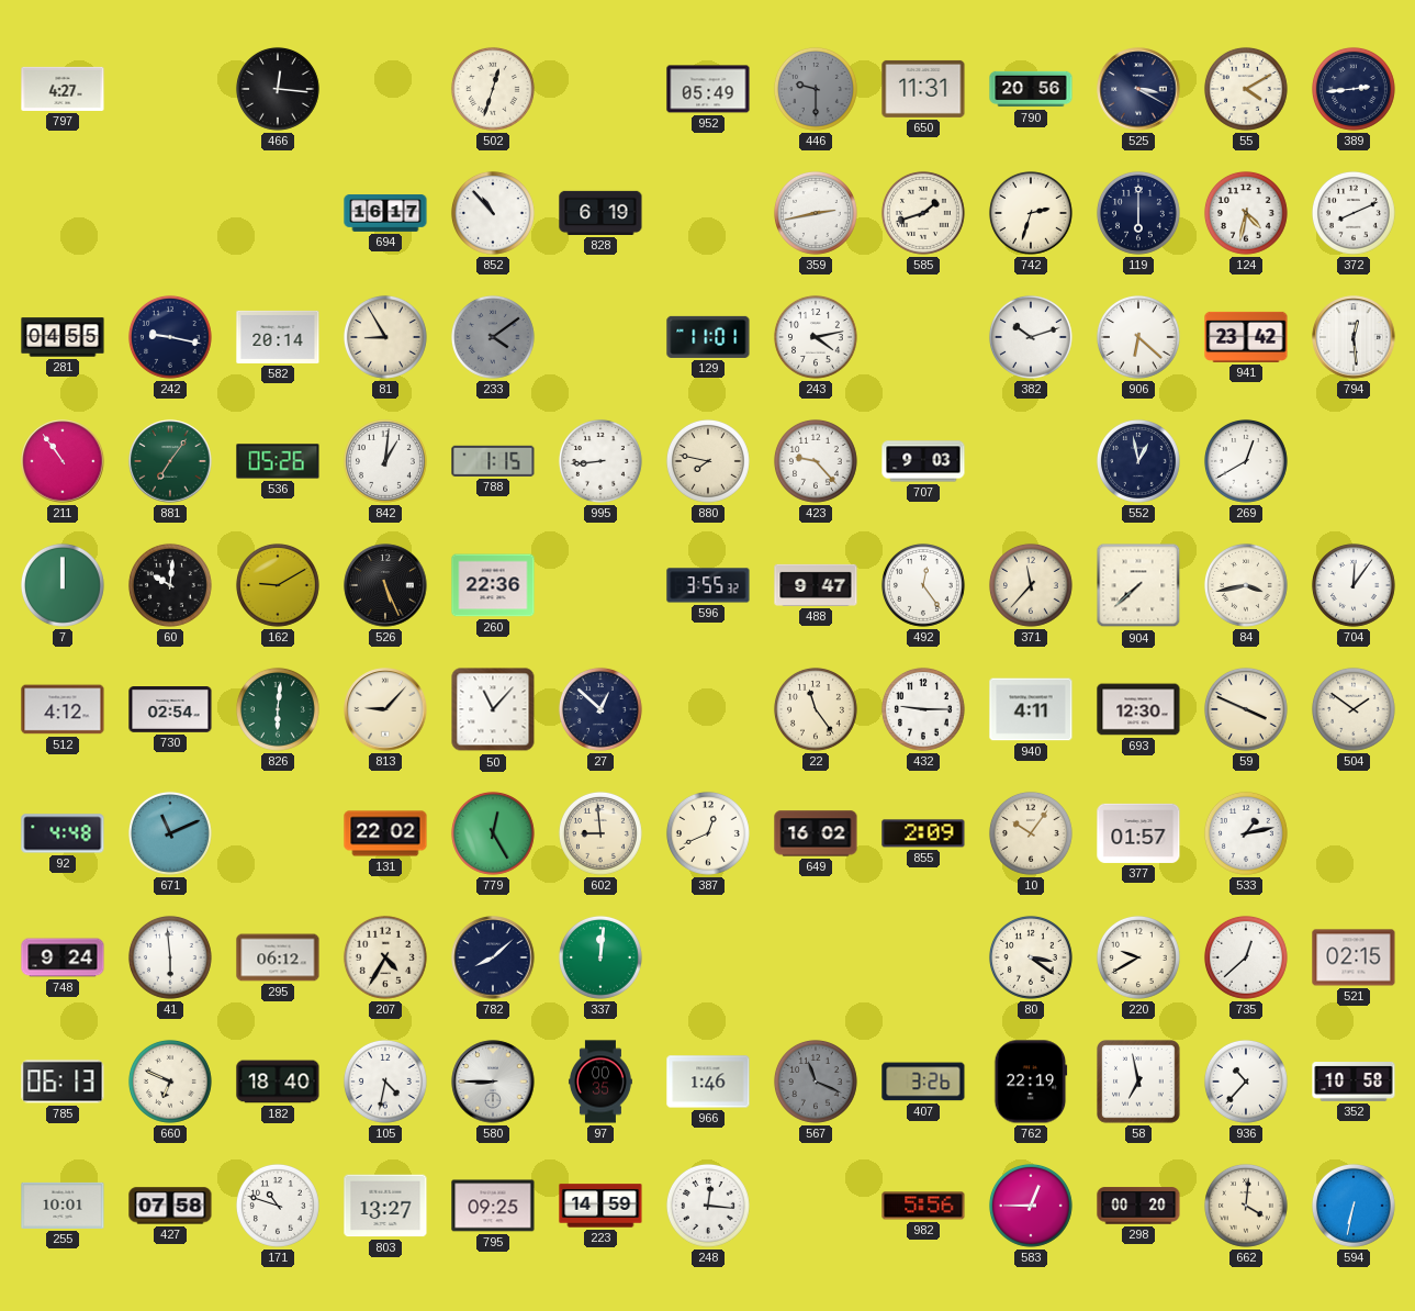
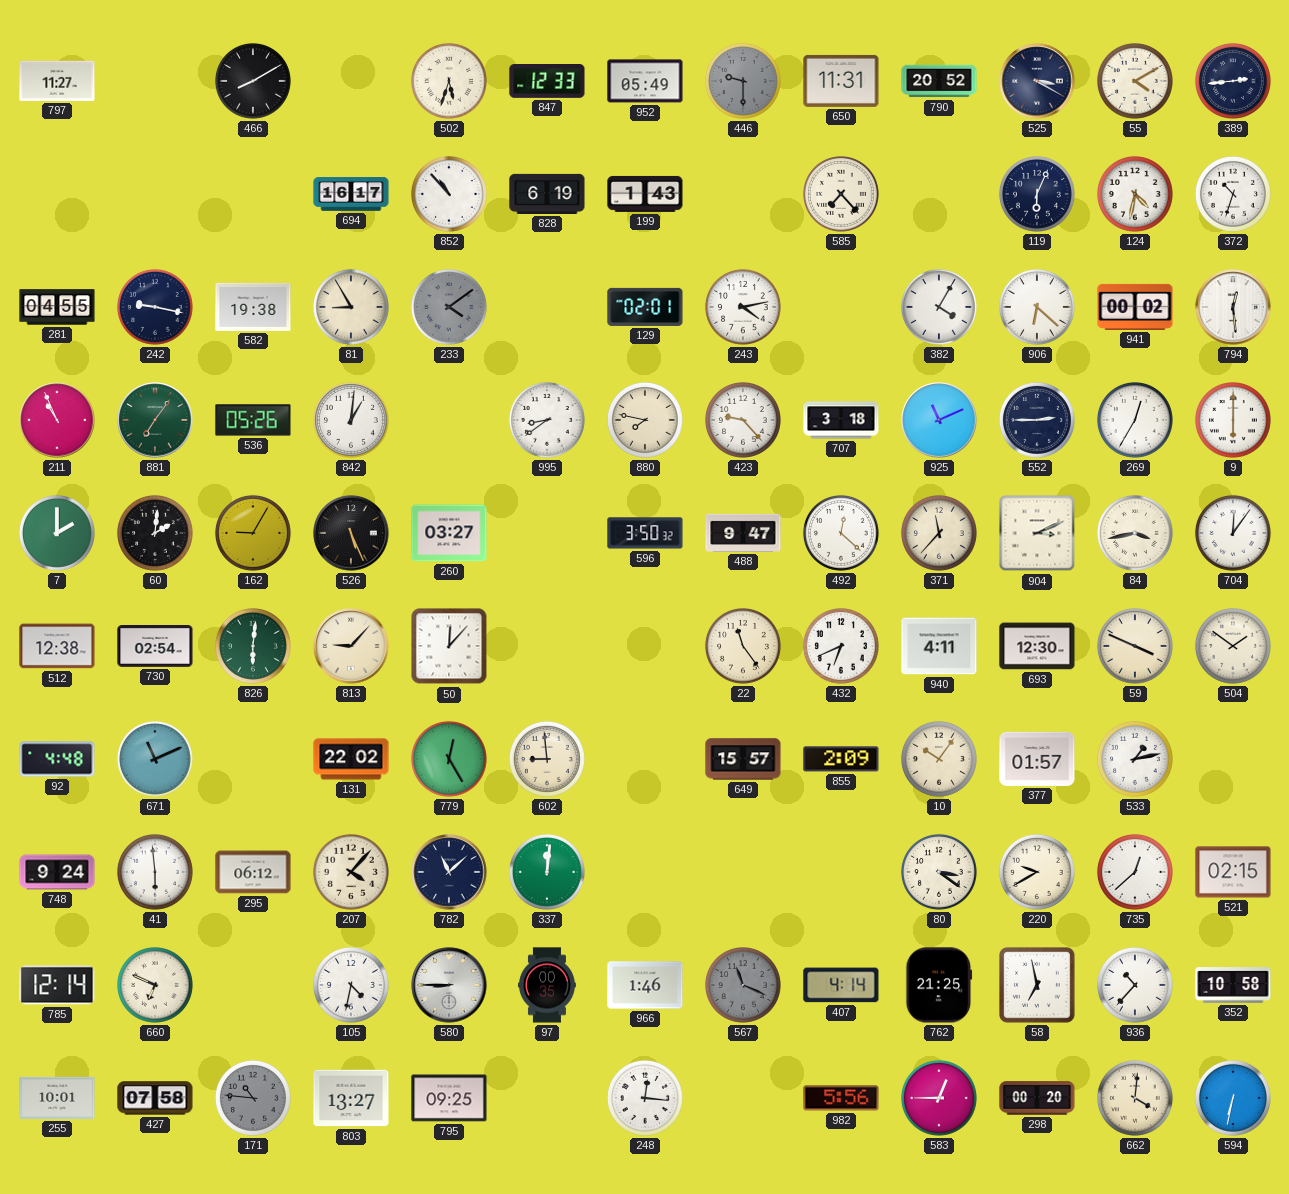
797: 4:27 -> 11:27
466: 12:16 -> 8:10
502: 12:33 -> 5:33
847: none -> 12:33
790: 20:56 -> 20:52
199: none -> 1:43
359: 2:43 -> none
585: 1:42 -> 7:23
742: 2:33 -> none
119: 6:00 -> 6:04
372: 8:11 -> 10:33
582: 20:14 -> 19:38
129: 11:01 -> 02:01
382: 10:12 -> 4:05
941: 23:42 -> 00:02
211: 10:54 -> 10:56
788: 1:15 -> none
995: 8:44 -> 8:39
707: 9:03 -> 3:18
925: none -> 11:11
552: 12:58 -> 2:45
269: 12:40 -> 12:35
9: none -> 6:00
7: 12:00 -> 2:00
60: 10:01 -> 2:01
162: 9:10 -> 9:05
260: 22:36 -> 03:27
596: 3:55 -> 3:50
492: 12:24 -> 12:22
904: 7:38 -> 3:11
512: 4:12 -> 12:38
50: 11:07 -> 12:07
27: 12:52 -> none
432: 9:15 -> 6:41
387: 12:41 -> none
649: 16:02 -> 15:57
207: 4:35 -> 4:07
782: 8:08 -> 11:08
785: 06:13 -> 12:14
182: 18:40 -> none
407: 3:26 -> 4:14
762: 22:19 -> 21:25
171: 10:48 -> 10:46
171 dial: white -> grey
223: 14:59 -> none
